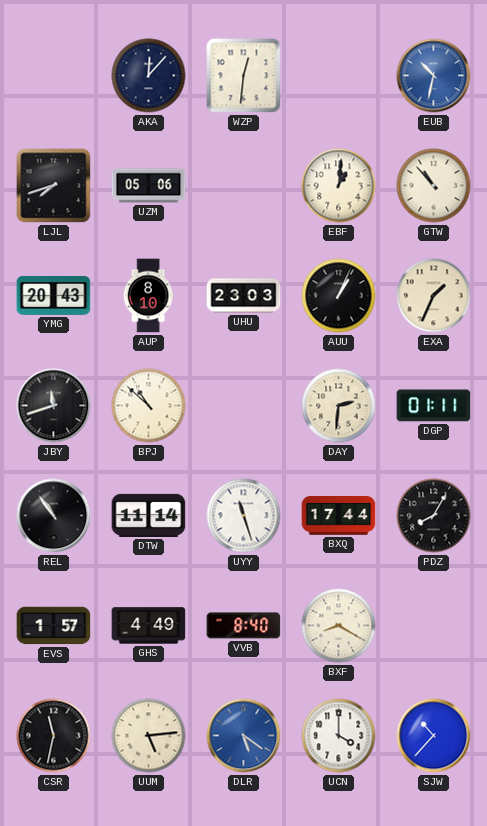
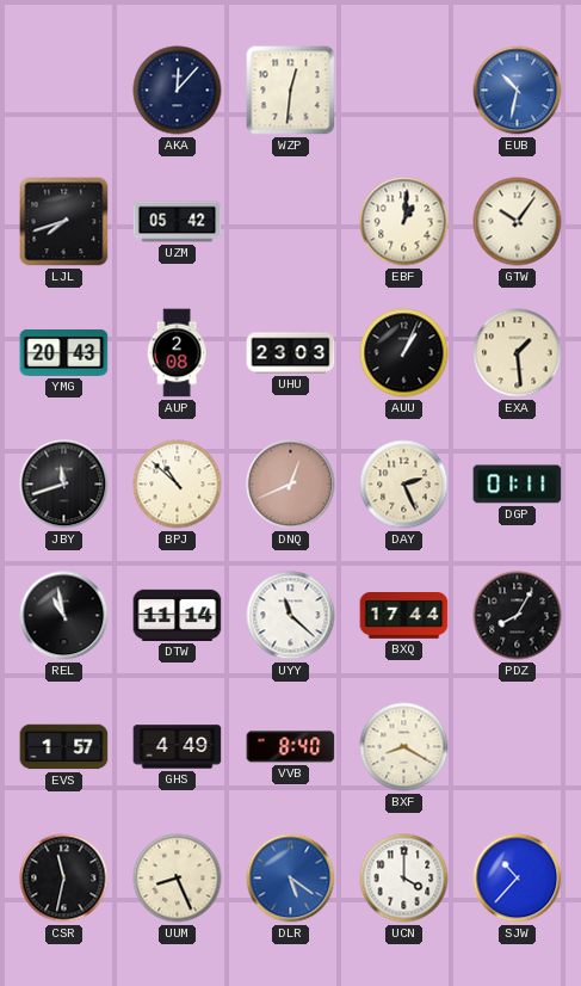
UZM: 05:06 -> 05:42
GTW: 10:53 -> 10:06
AUP: 8:10 -> 2:08
EXA: 1:34 -> 1:29
DNQ: none -> 12:41
DAY: 2:31 -> 2:26
REL: 10:54 -> 10:58
UYY: 11:27 -> 11:22
UUM: 5:14 -> 8:26
